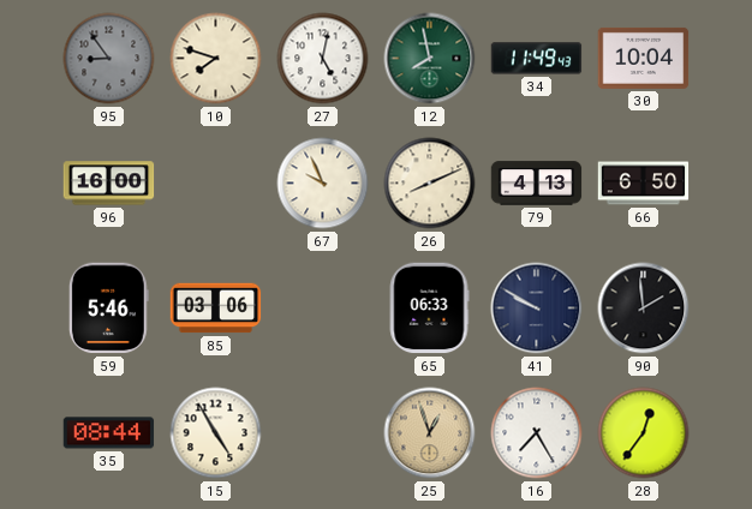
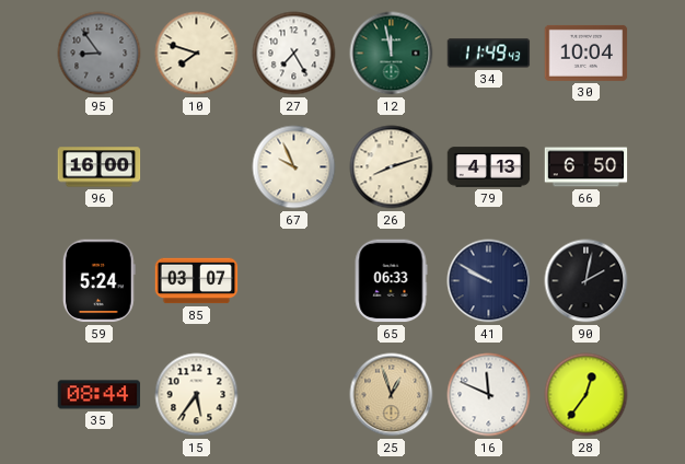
27: 5:02 -> 7:25
12: 7:58 -> 11:58
26: 8:11 -> 8:12
59: 5:46 -> 5:24
85: 03:06 -> 03:07
90: 1:59 -> 2:02
15: 4:55 -> 5:36
16: 7:25 -> 11:49
